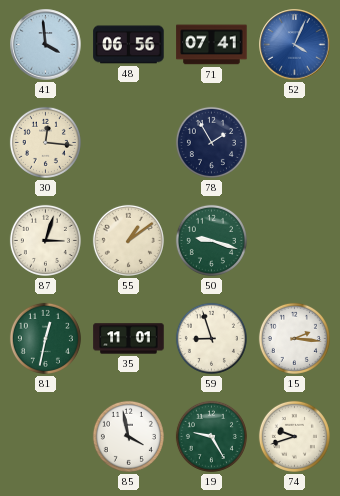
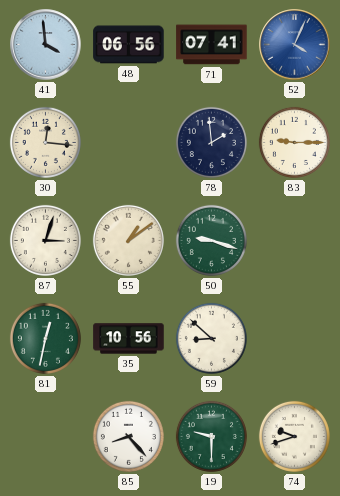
78: 1:55 -> 1:59
83: none -> 9:15
35: 11:01 -> 10:56
59: 8:57 -> 8:52
15: 2:16 -> none
85: 3:58 -> 8:23
19: 9:25 -> 9:30
